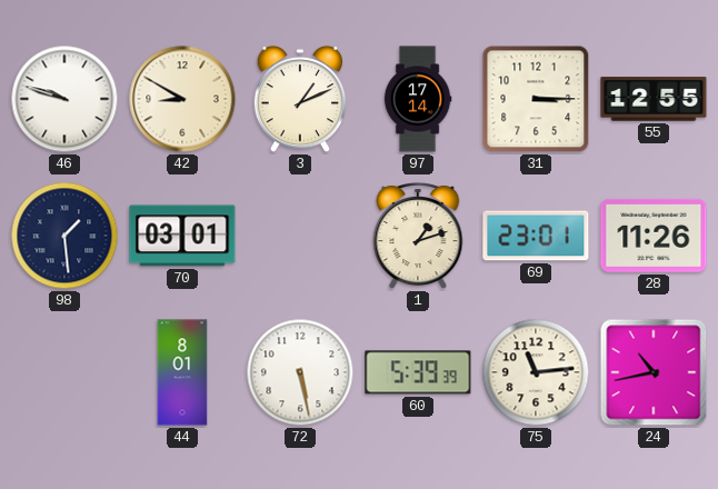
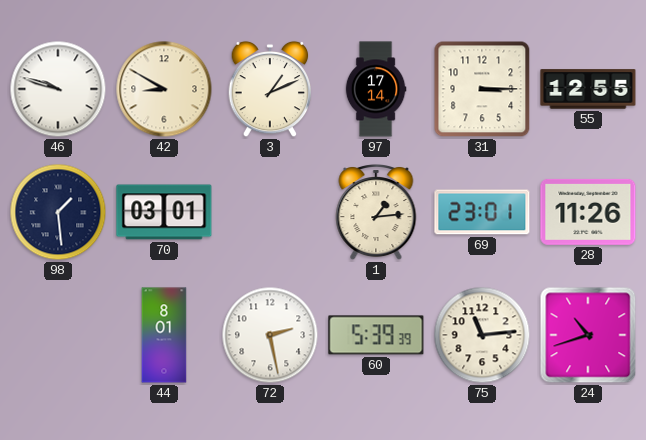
1: 1:12 -> 1:14
72: 5:28 -> 2:28
24: 10:43 -> 10:42
